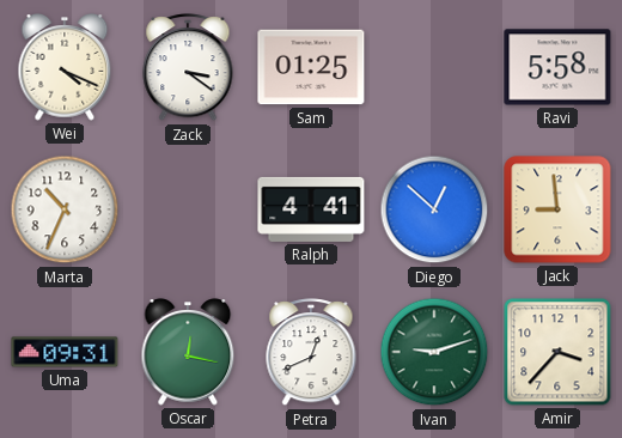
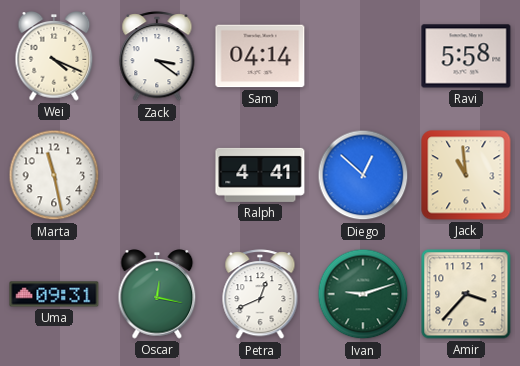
Sam: 01:25 -> 04:14
Marta: 10:34 -> 11:28
Jack: 8:59 -> 10:59
